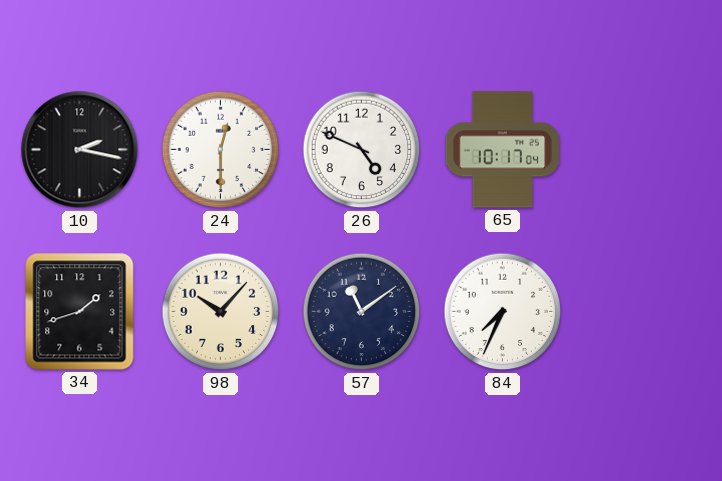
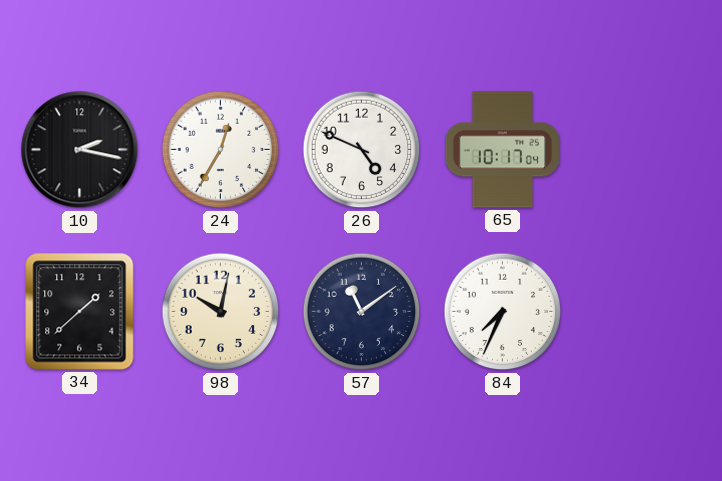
24: 12:30 -> 12:35
34: 1:42 -> 1:38
98: 10:07 -> 10:02
